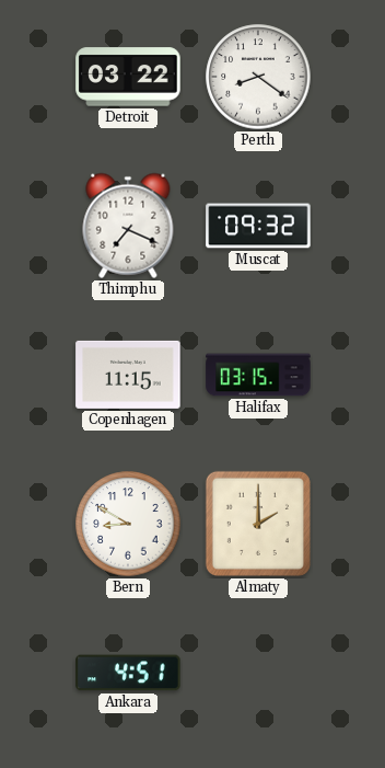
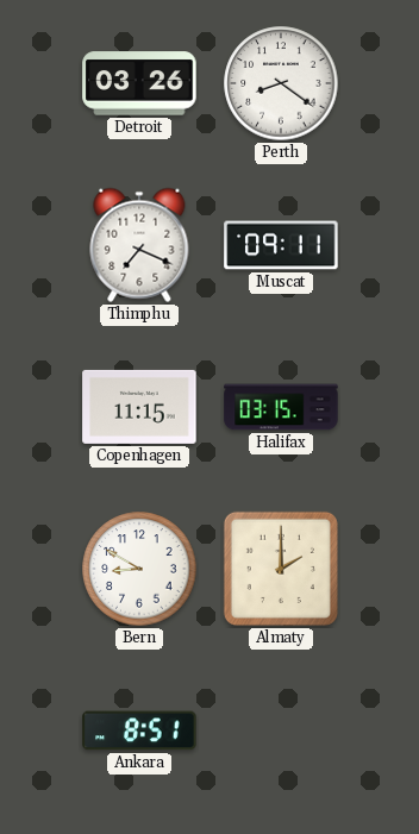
Detroit: 03:22 -> 03:26
Muscat: 09:32 -> 09:11
Ankara: 4:51 -> 8:51
